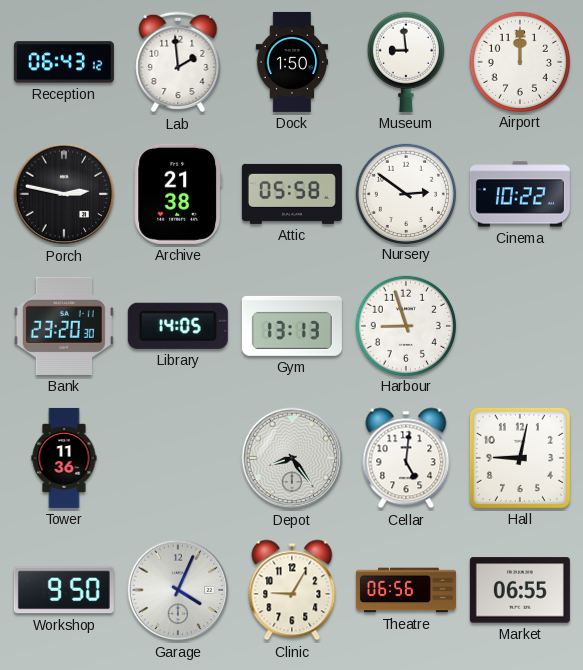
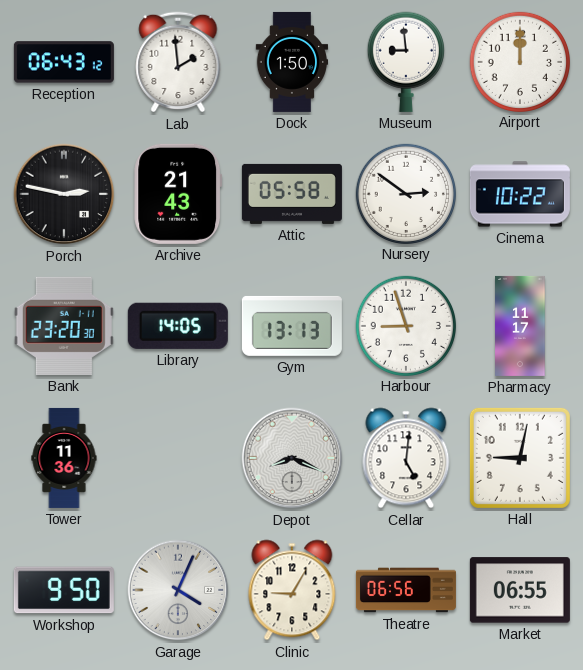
Archive: 21:38 -> 21:43
Pharmacy: none -> 11:17
Depot: 8:24 -> 8:19
